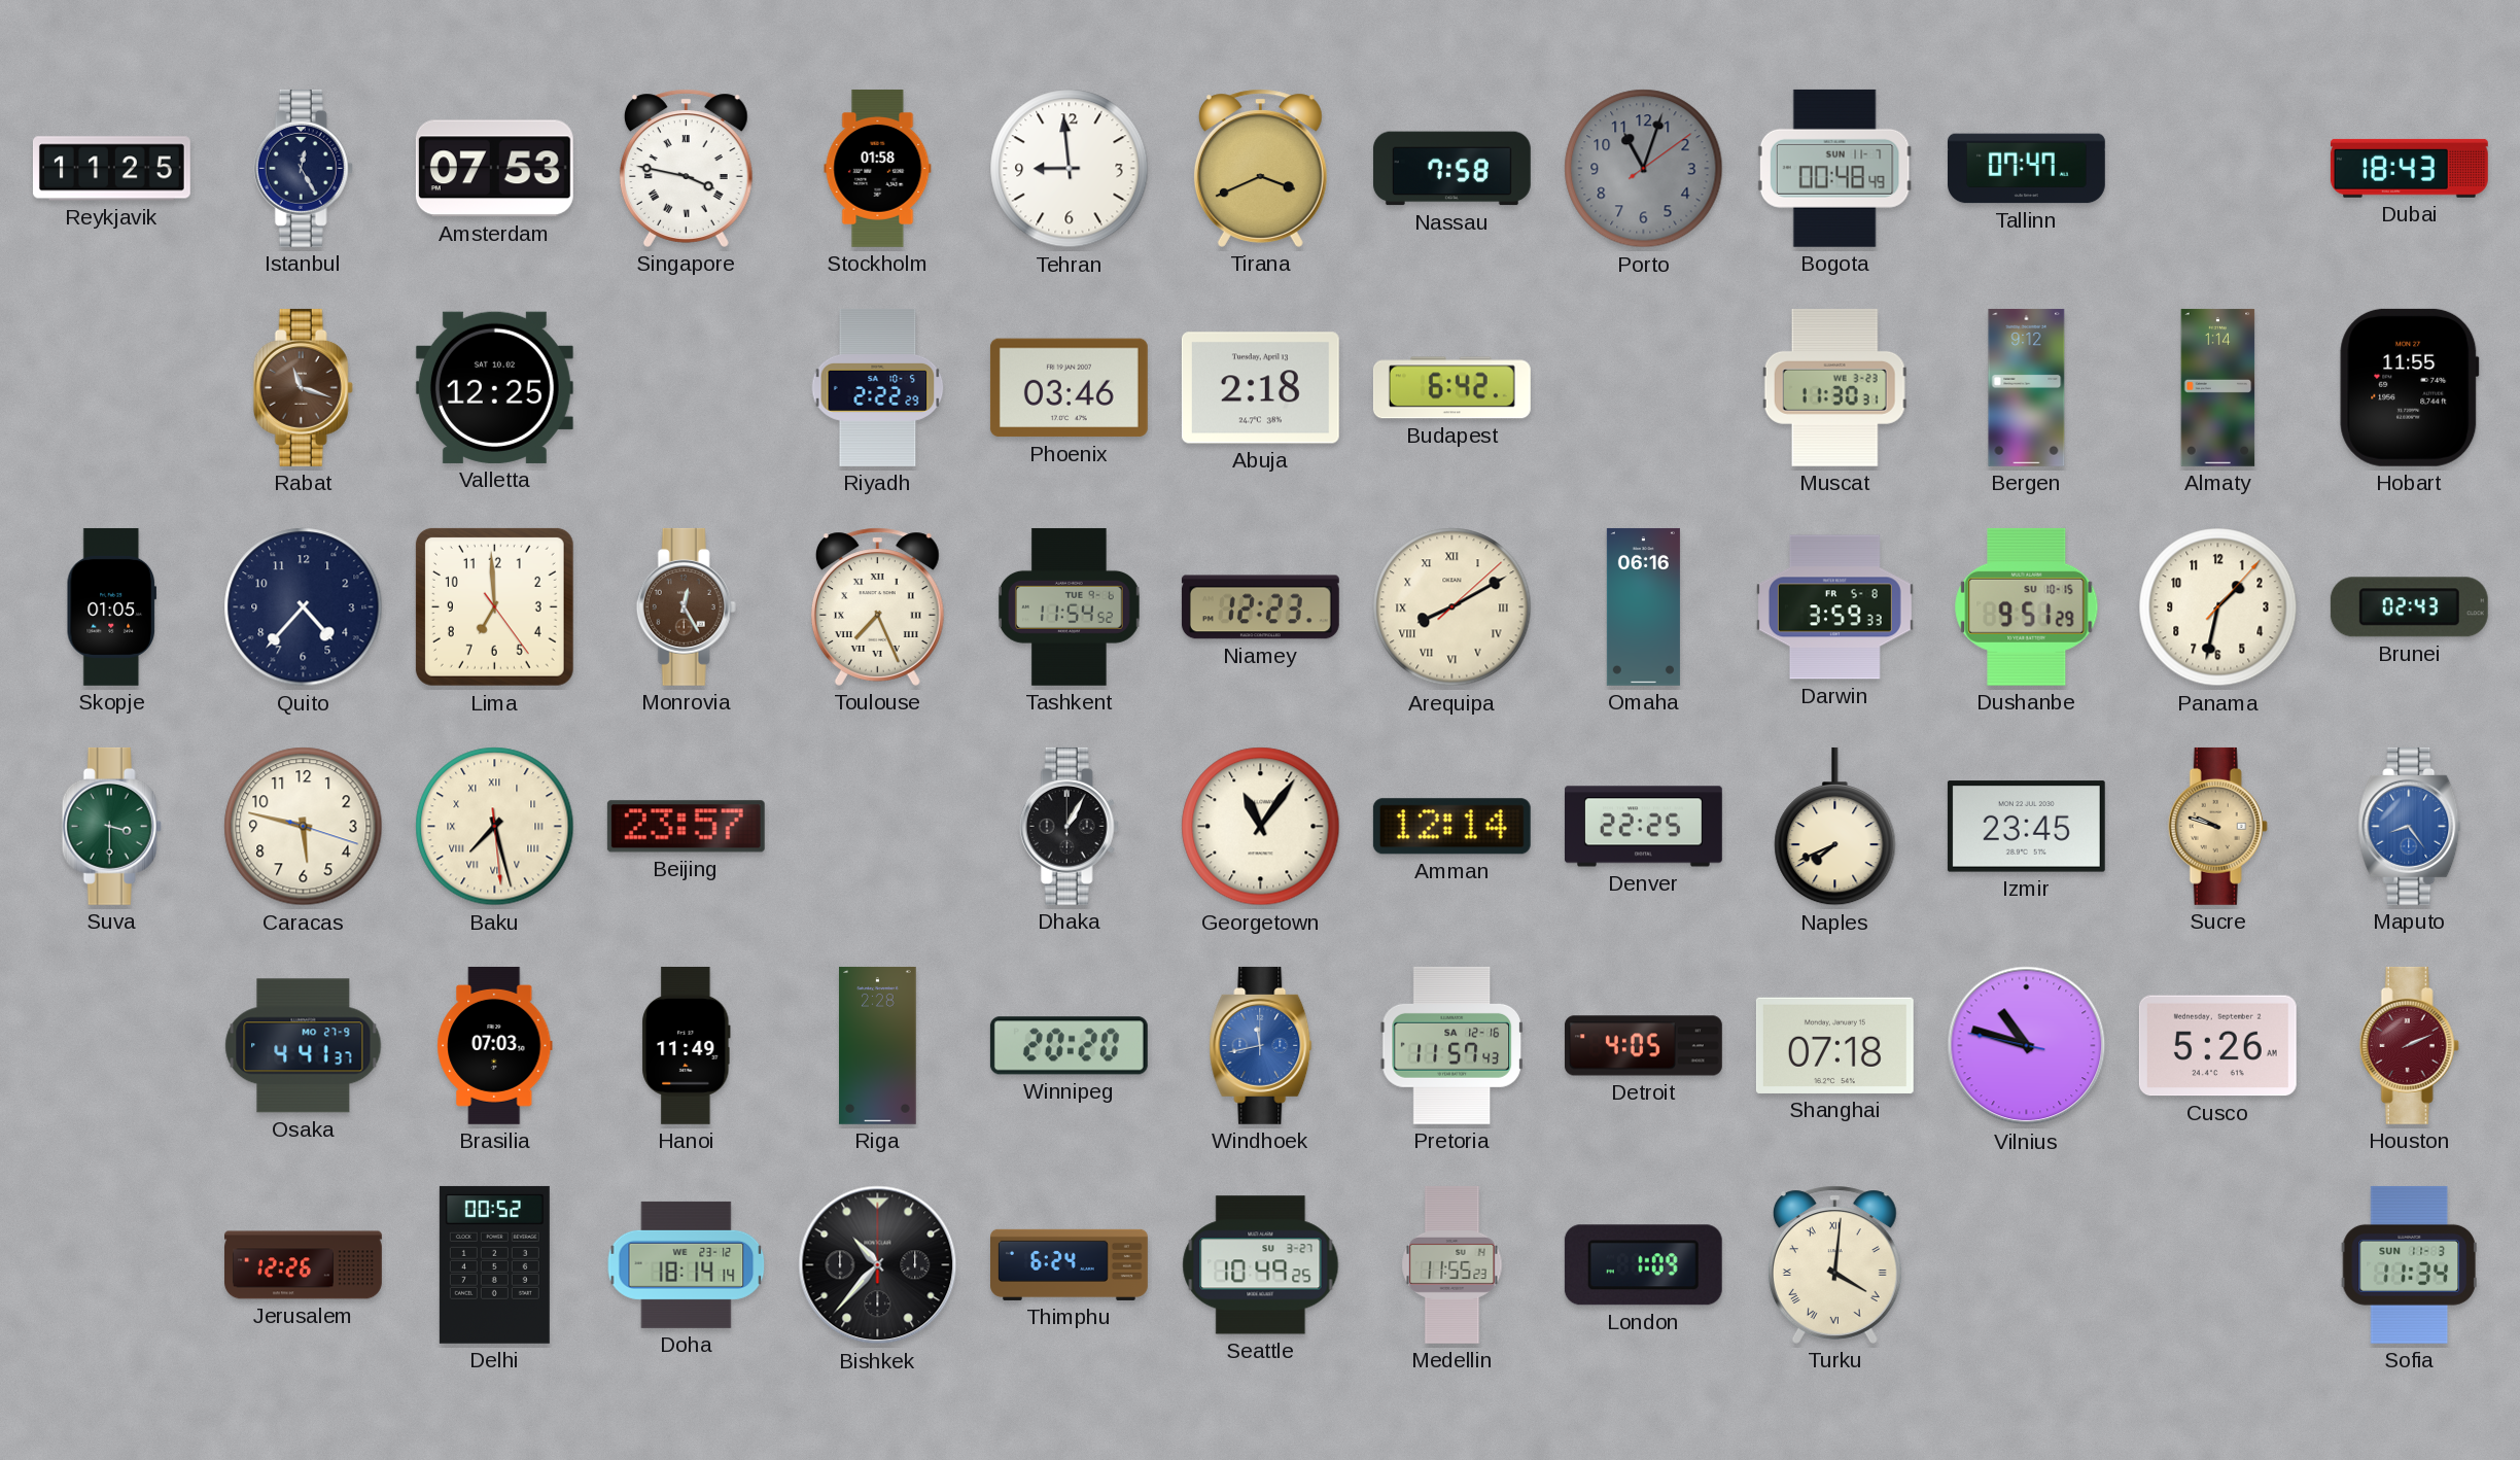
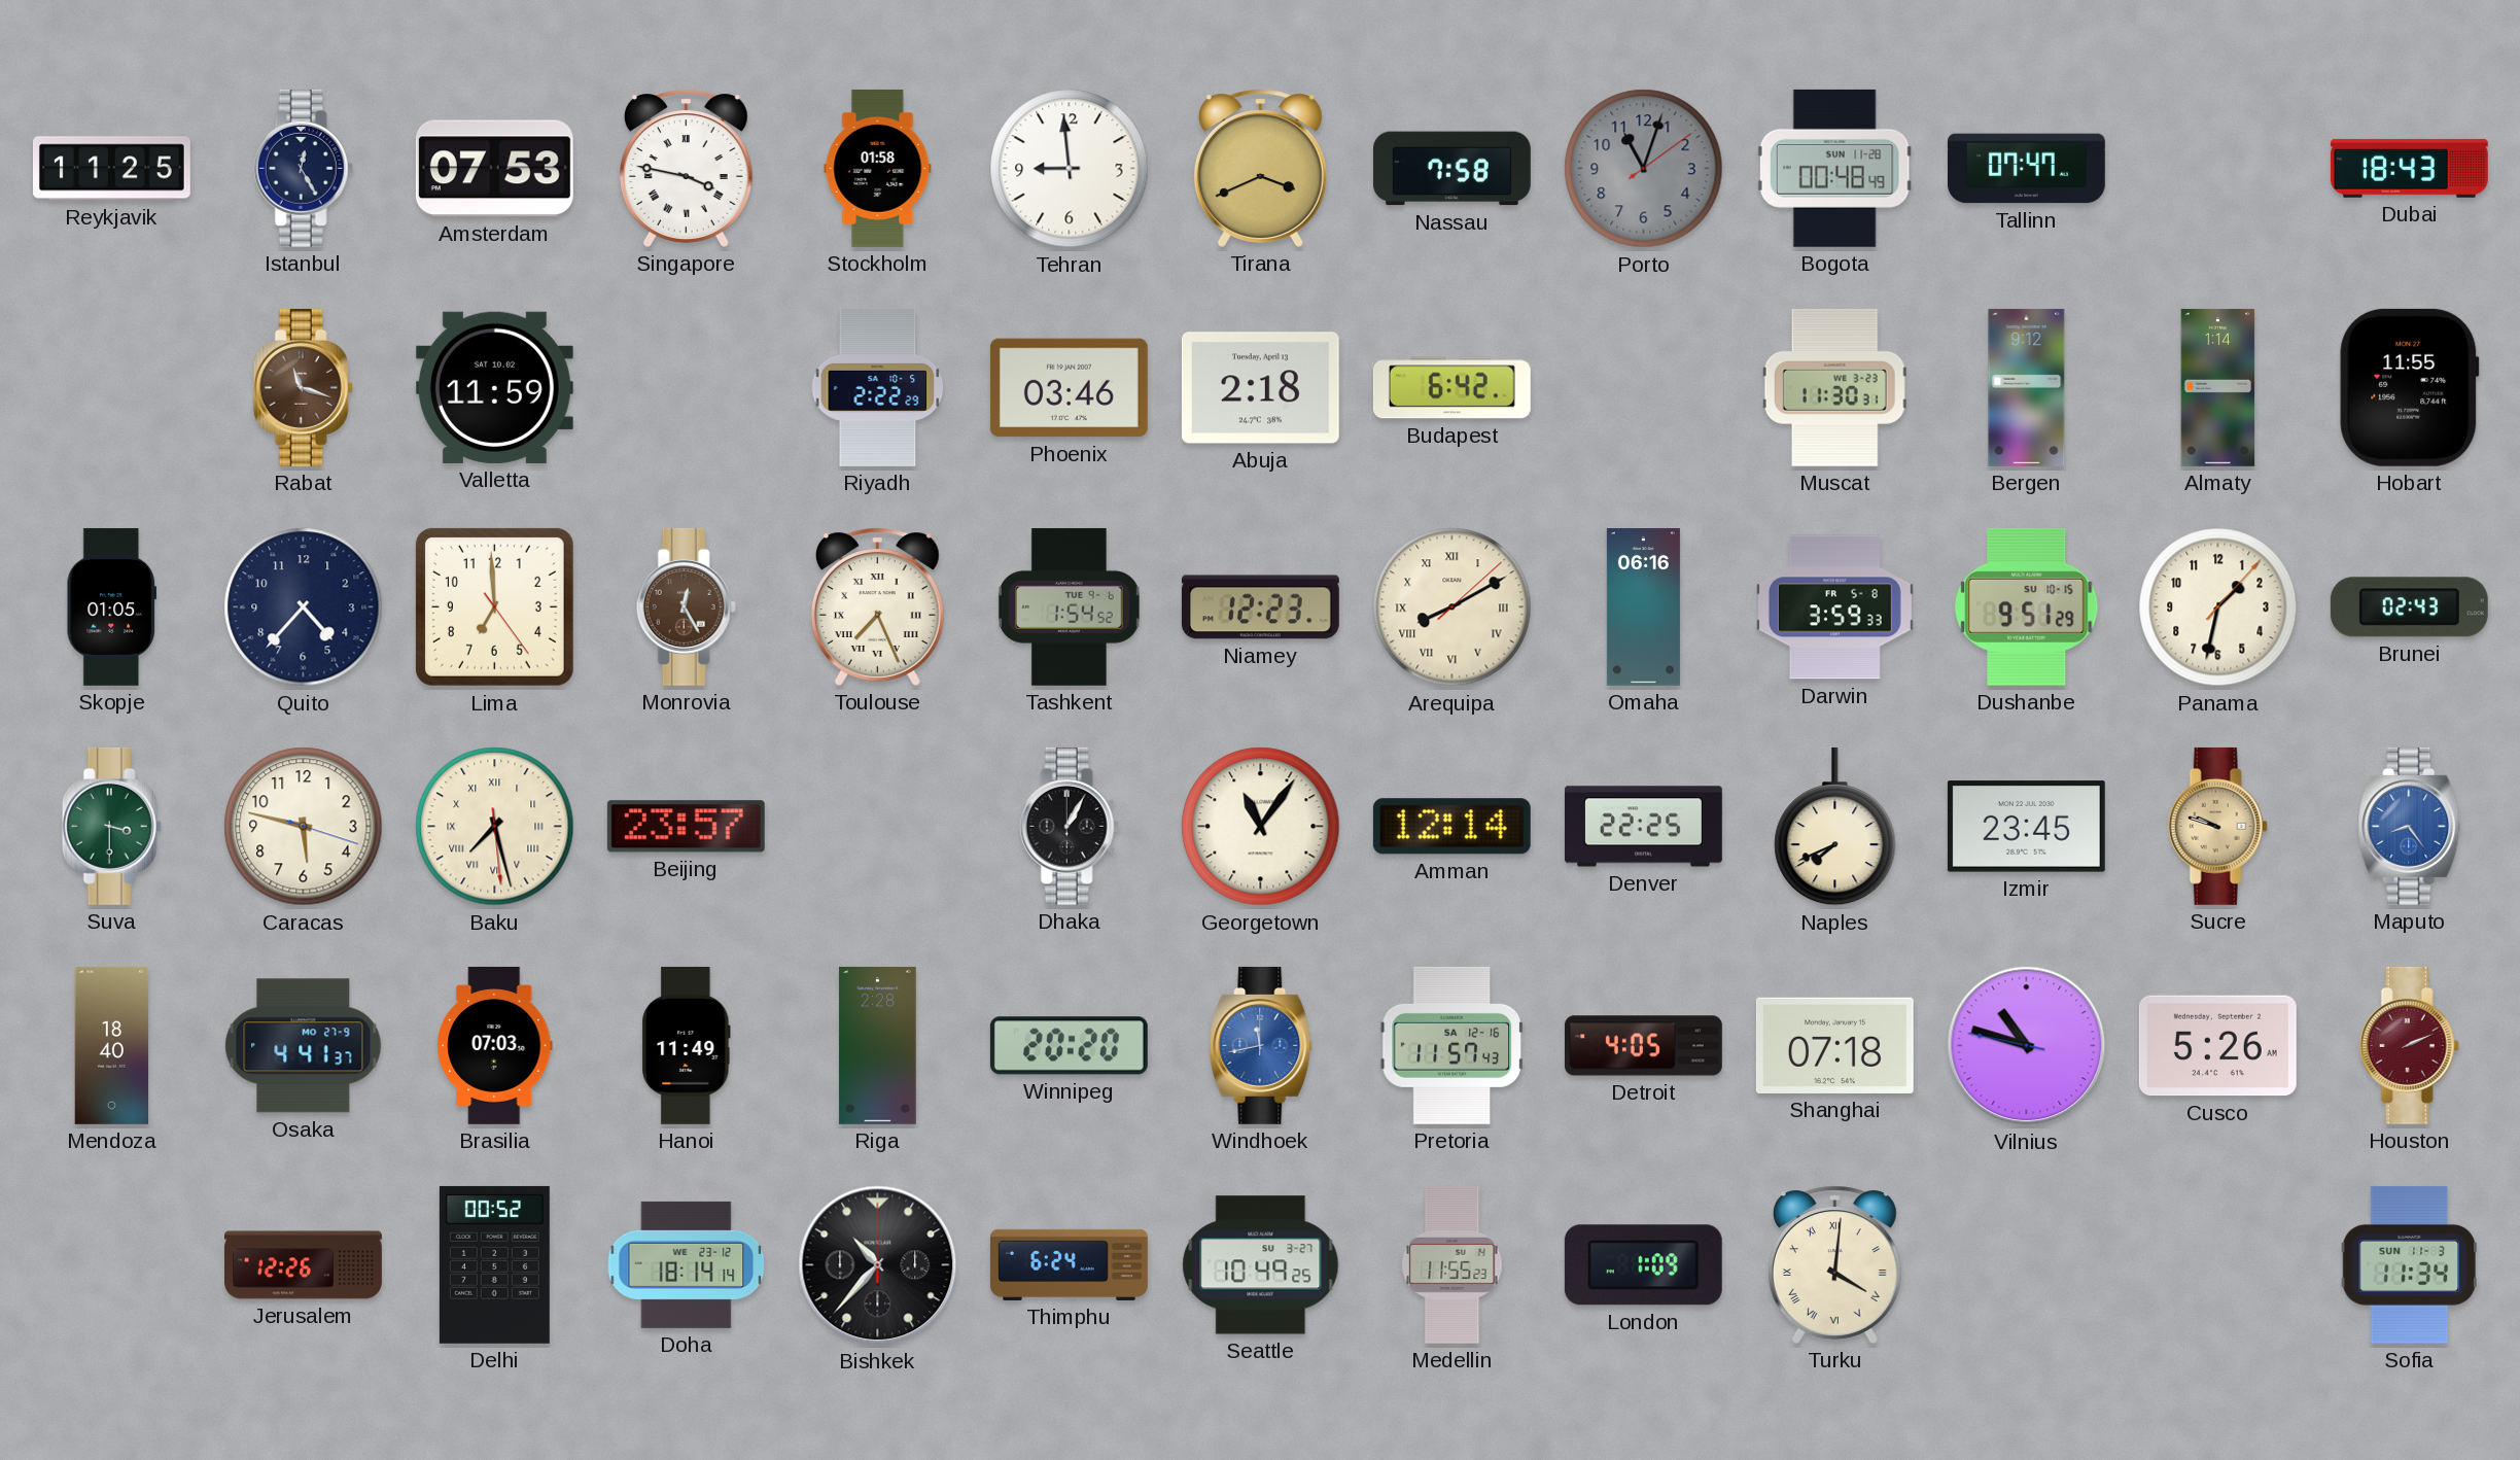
Bogota date: SUN 11-7 -> SUN 11-28
Valletta: 12:25 -> 11:59
Tashkent: 11:54 -> 1:54
Mendoza: none -> 18:40
